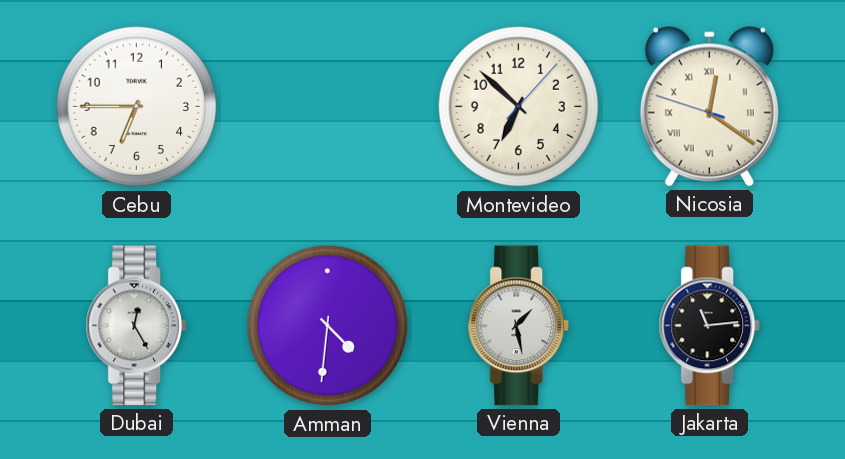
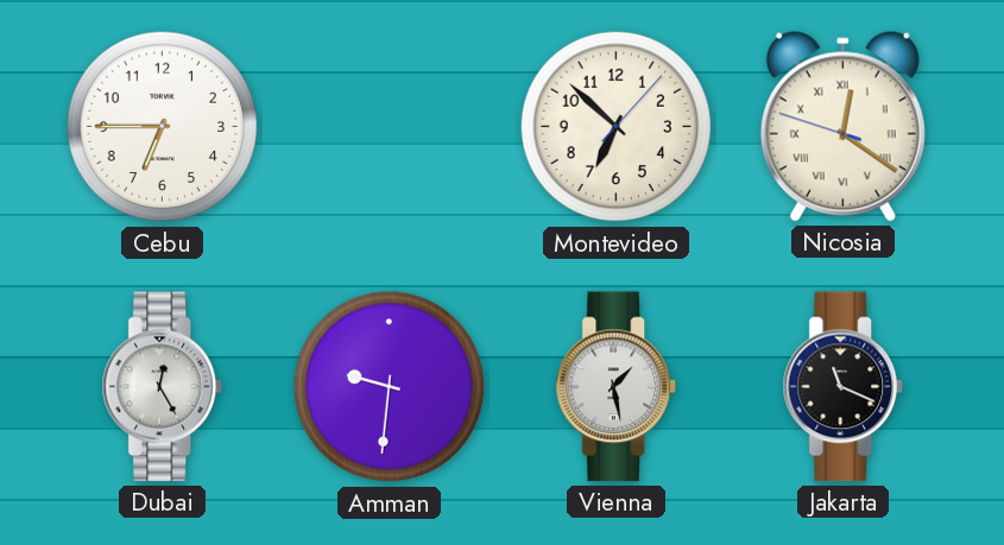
Amman: 4:31 -> 9:31
Jakarta: 11:14 -> 11:19
